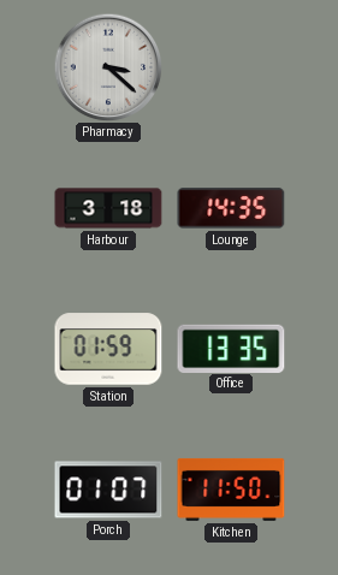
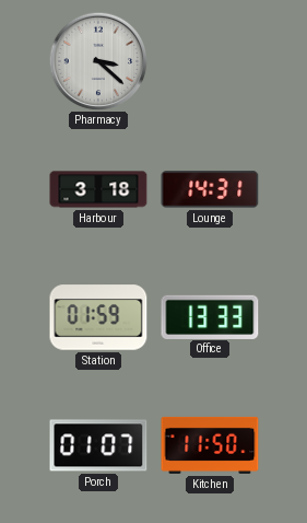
Lounge: 14:35 -> 14:31
Office: 13:35 -> 13:33
